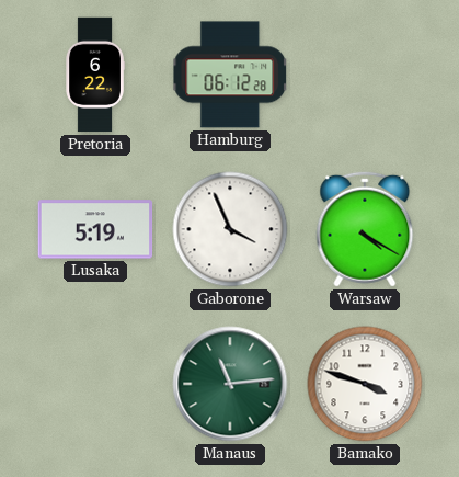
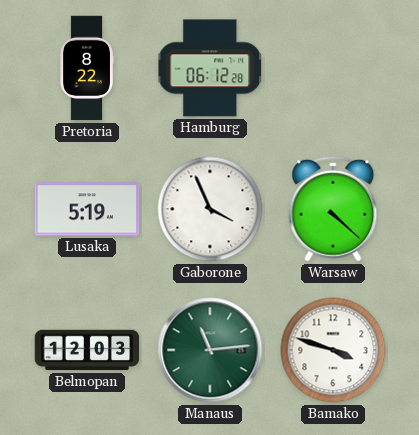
Pretoria: 6:22 -> 8:22
Warsaw: 4:20 -> 4:22
Belmopan: none -> 12:03
